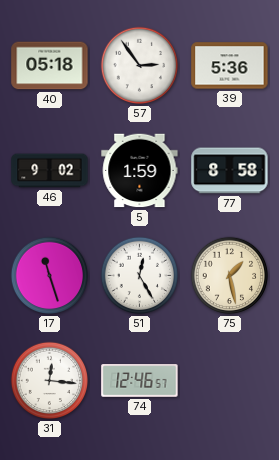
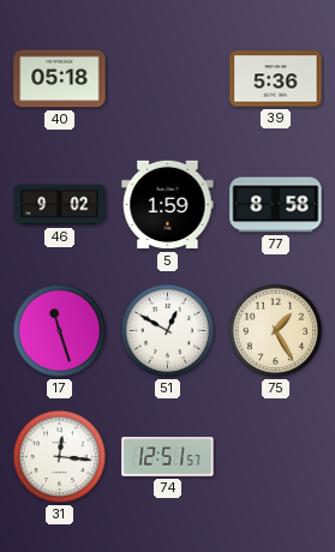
57: 2:54 -> none
51: 12:25 -> 12:50
75: 1:28 -> 1:25
74: 12:46 -> 12:51
